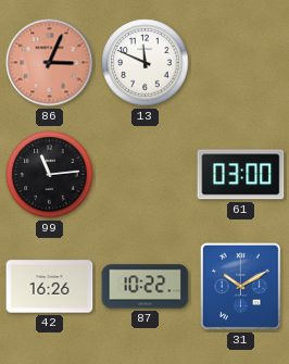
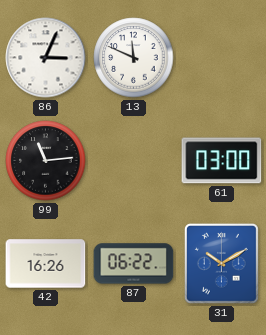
86 dial: salmon -> white
87: 10:22 -> 06:22
